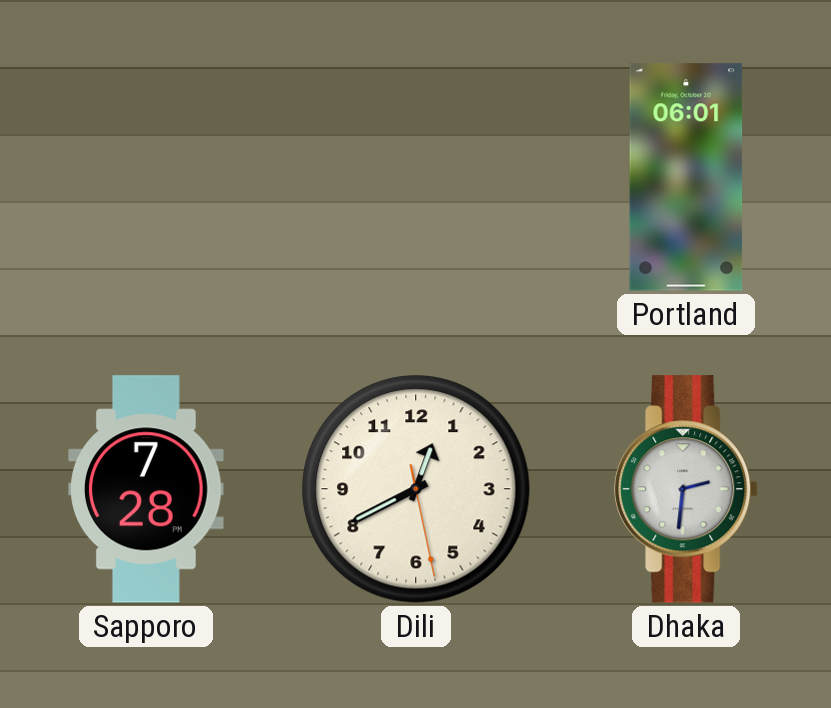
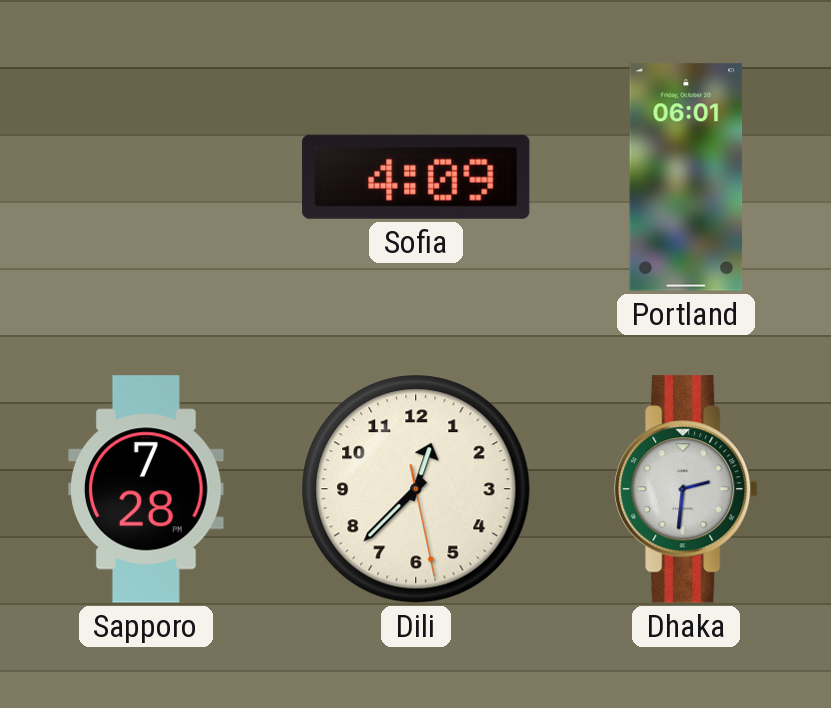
Sofia: none -> 4:09
Dili: 12:40 -> 12:37
